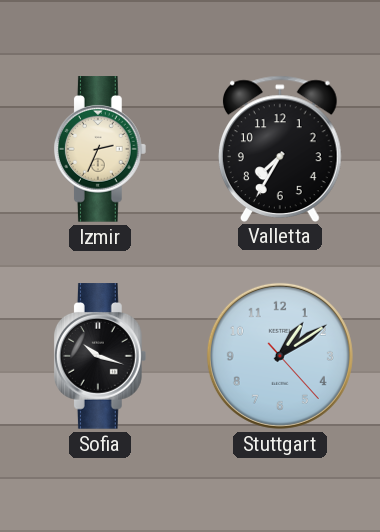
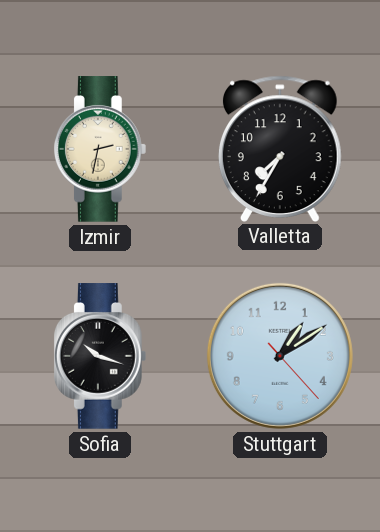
Izmir: 2:34 -> 2:32
